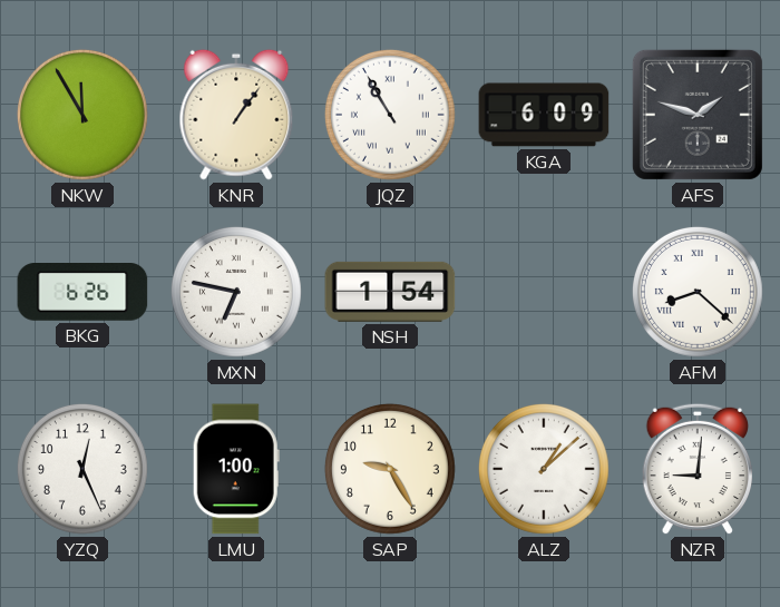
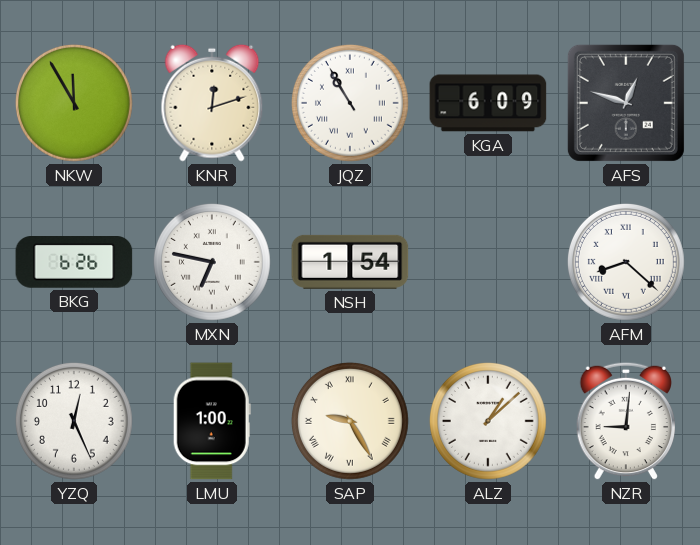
KNR: 1:06 -> 12:12
AFS: 1:48 -> 12:48
SAP numerals: Arabic -> Roman
